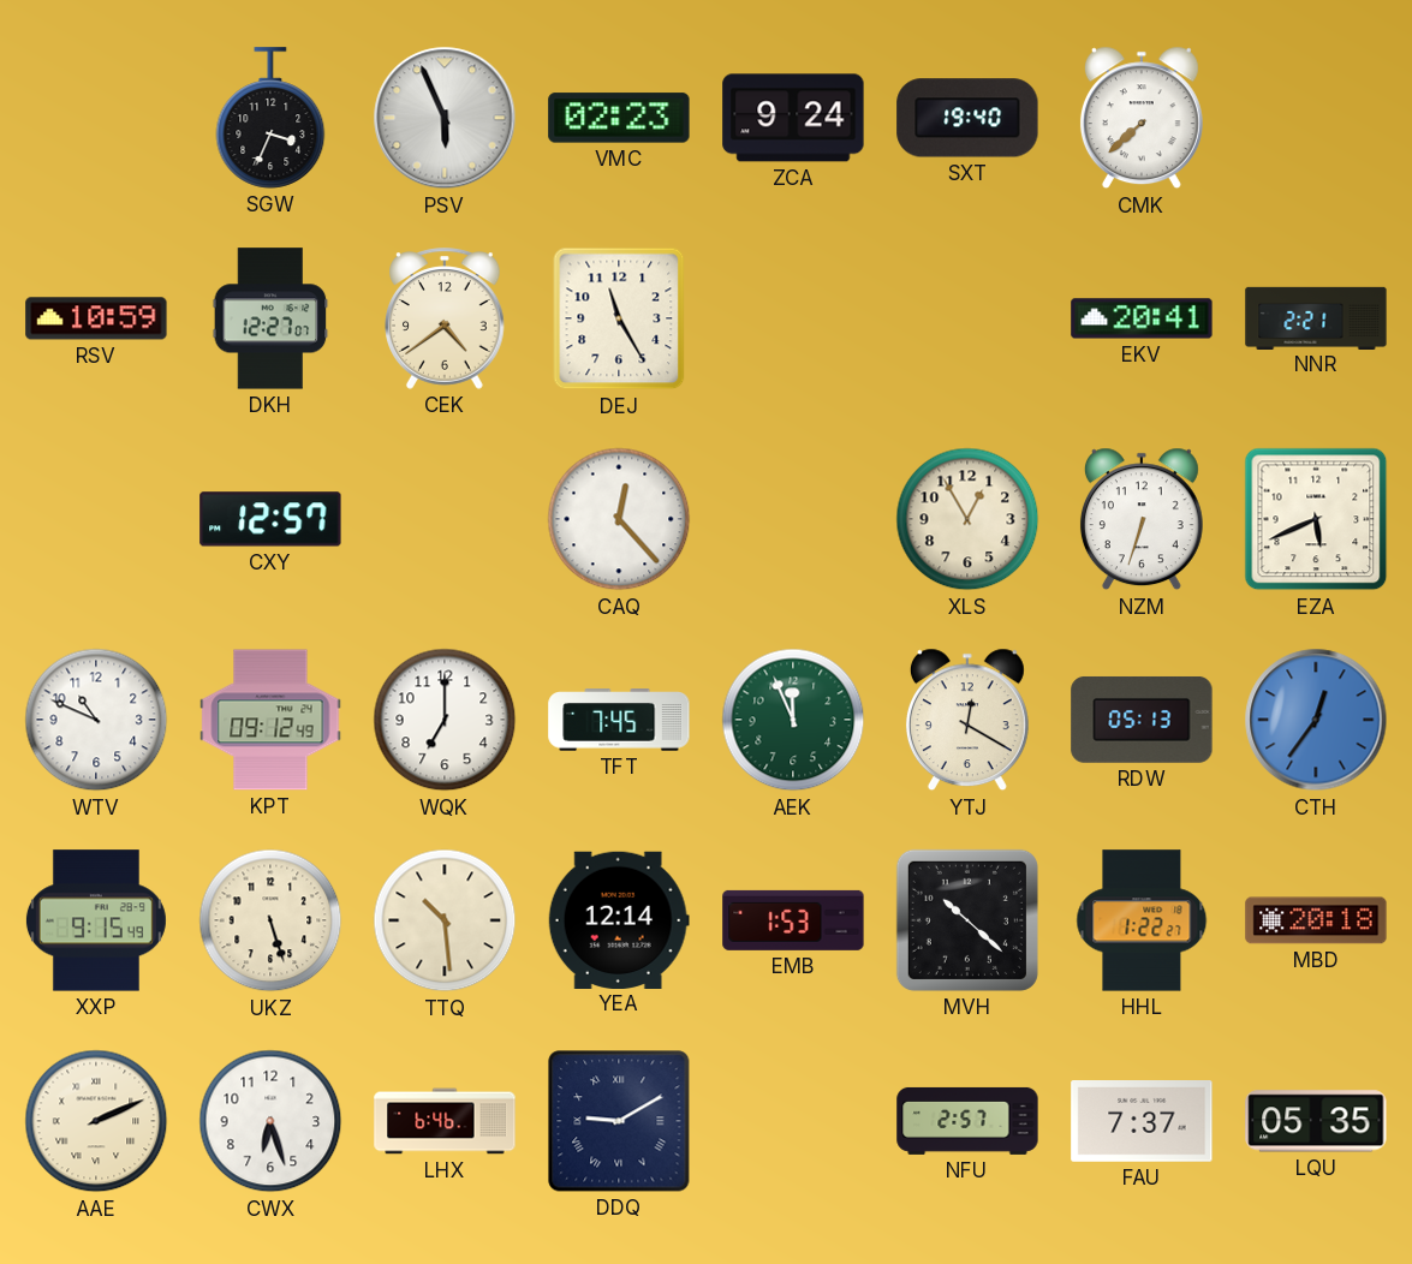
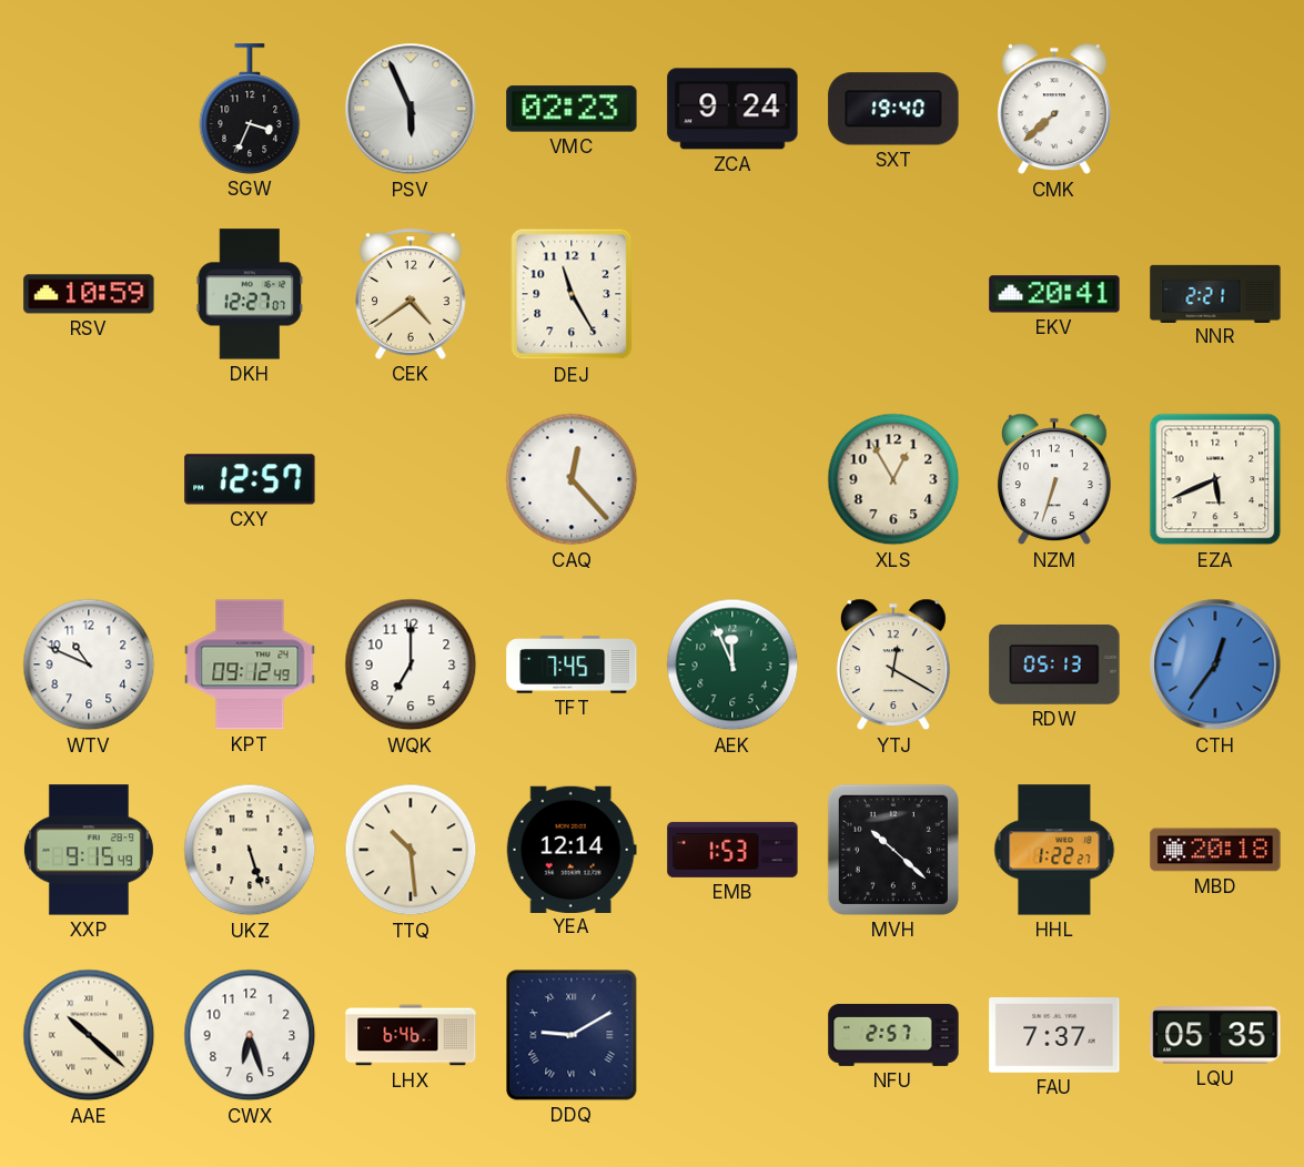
AAE: 2:11 -> 10:22
